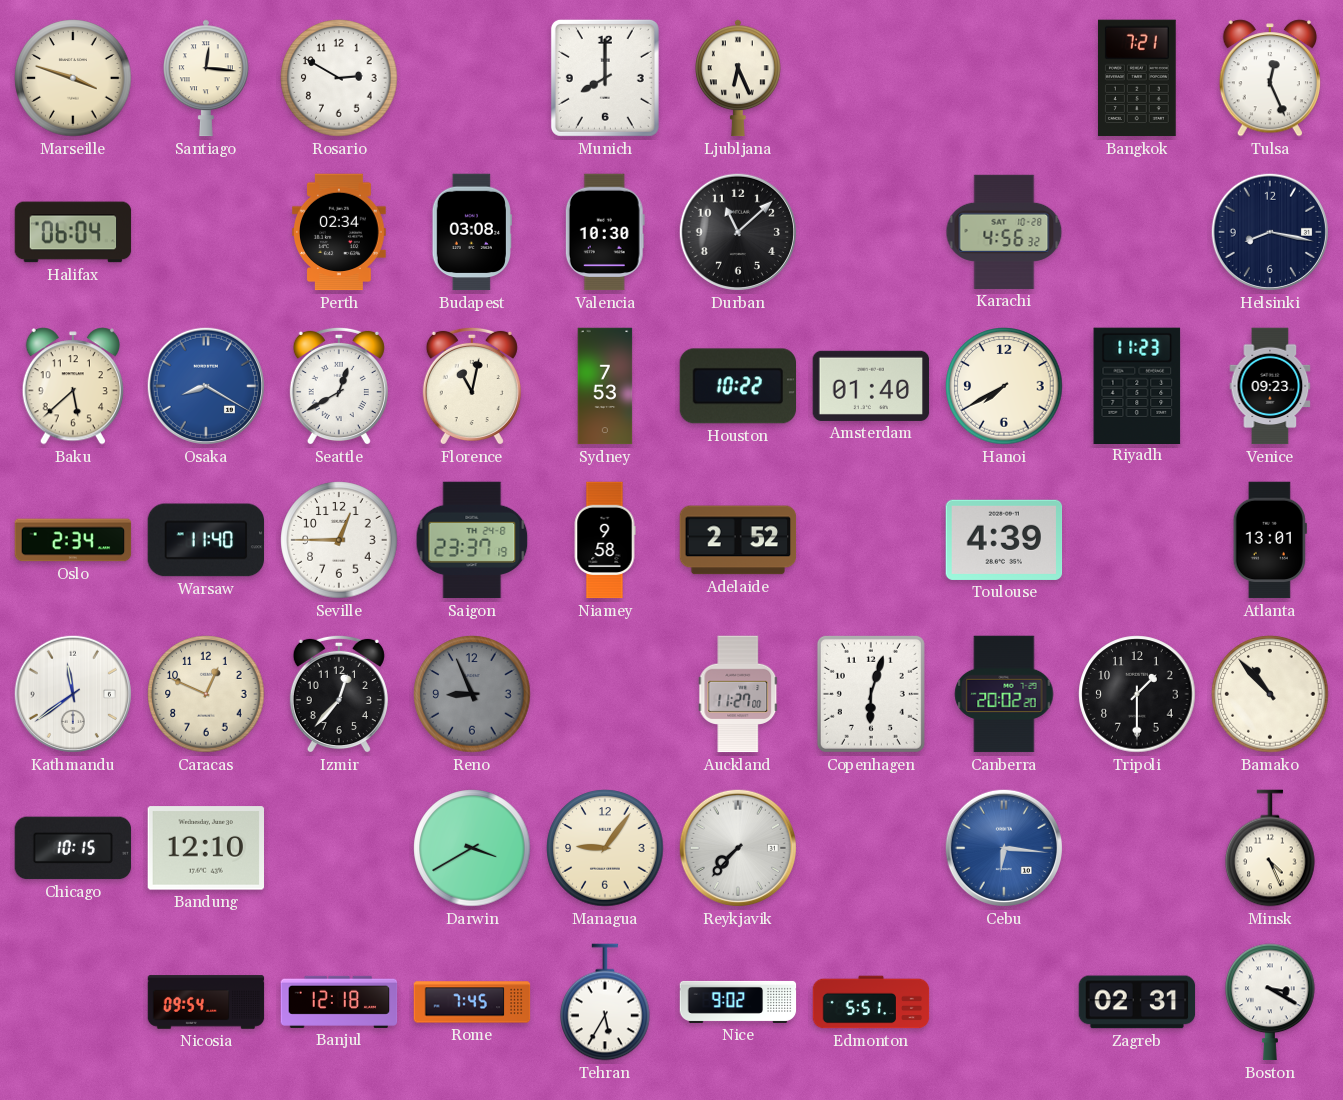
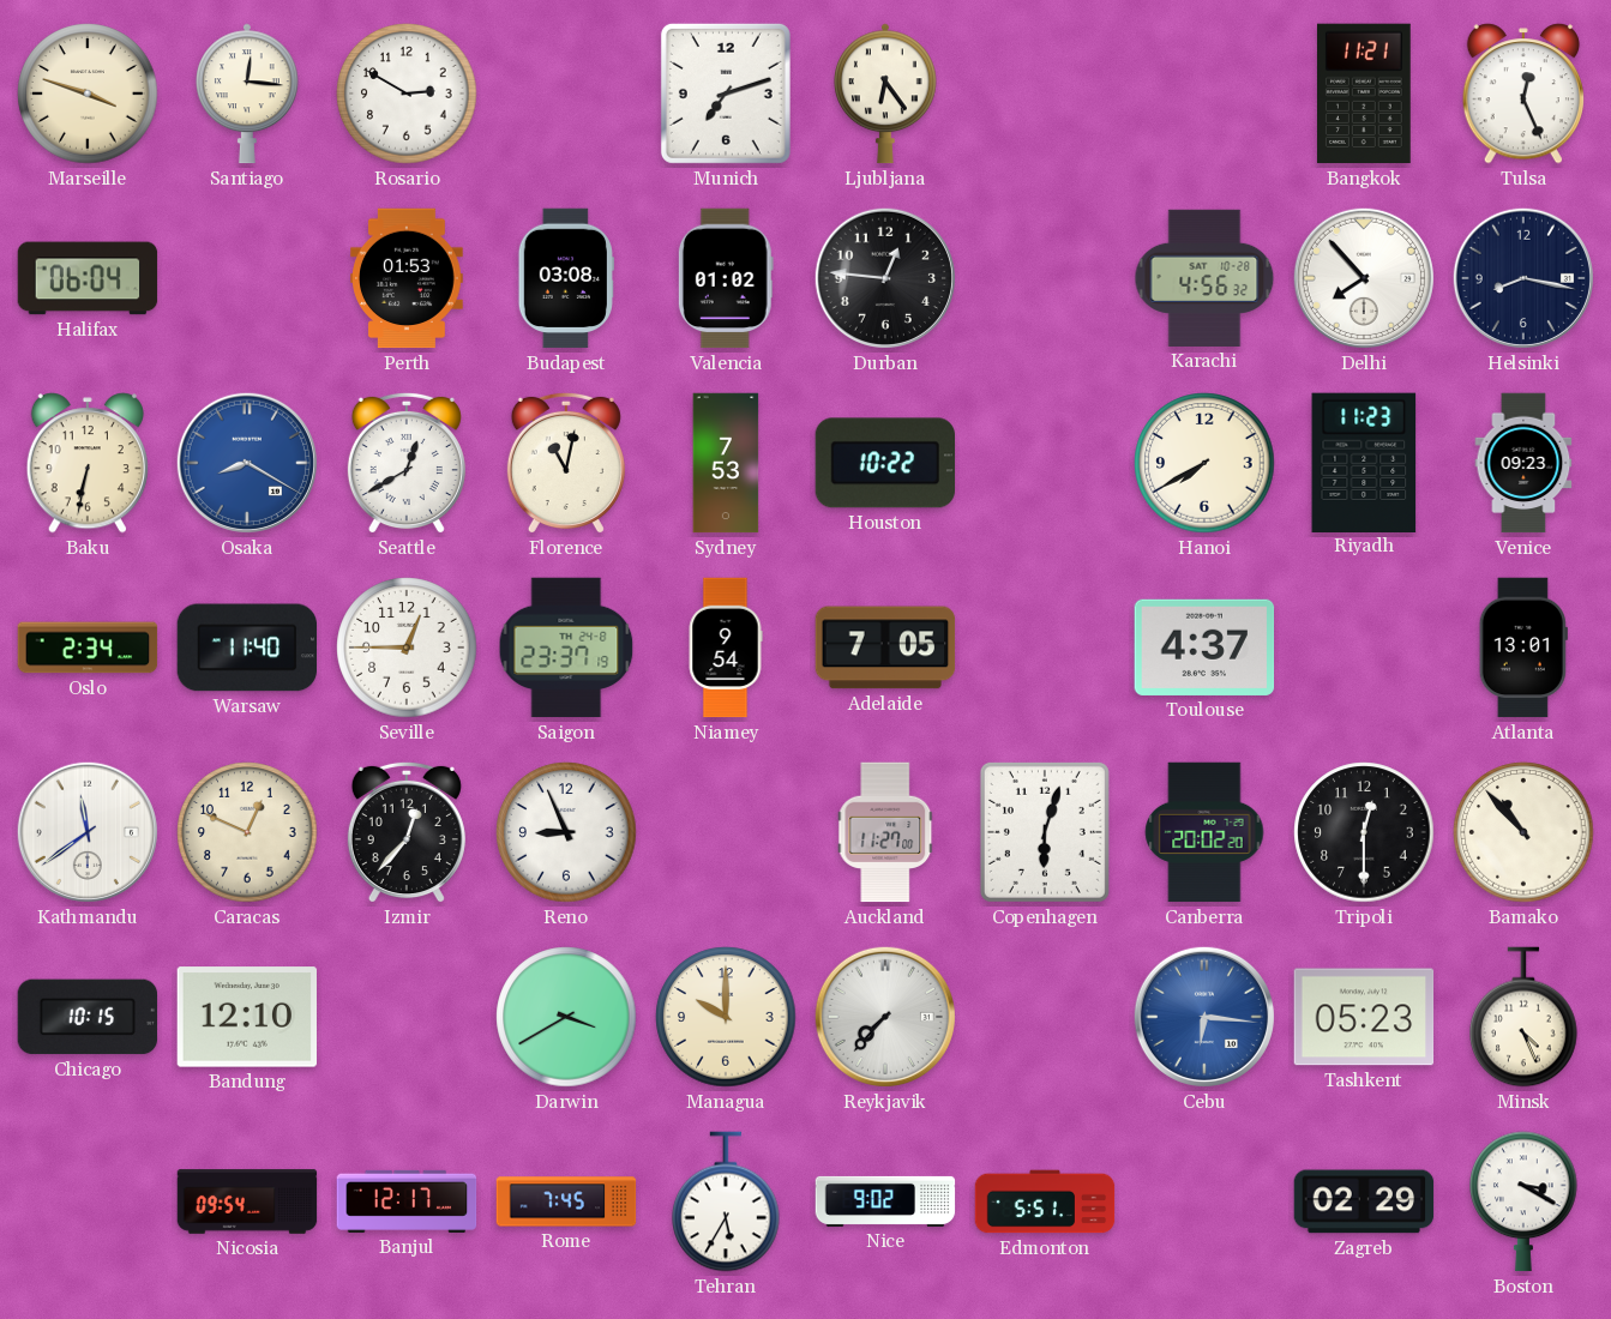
Munich: 8:00 -> 7:12
Ljubljana: 6:26 -> 6:24
Bangkok: 7:21 -> 11:21
Perth: 02:34 -> 01:53
Valencia: 10:30 -> 01:02
Durban: 11:08 -> 12:46
Delhi: none -> 7:53
Baku: 5:38 -> 6:32
Amsterdam: 01:40 -> none
Niamey: 9:58 -> 9:54
Adelaide: 2:52 -> 7:05
Toulouse: 4:39 -> 4:37
Reno dial: grey -> white
Tripoli: 1:30 -> 12:30
Managua: 9:06 -> 10:00
Tashkent: none -> 05:23
Banjul: 12:18 -> 12:17
Zagreb: 02:31 -> 02:29
